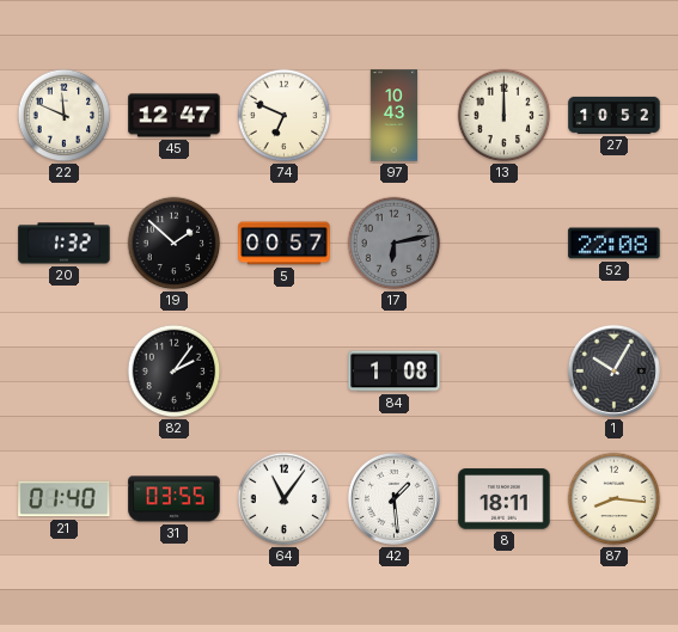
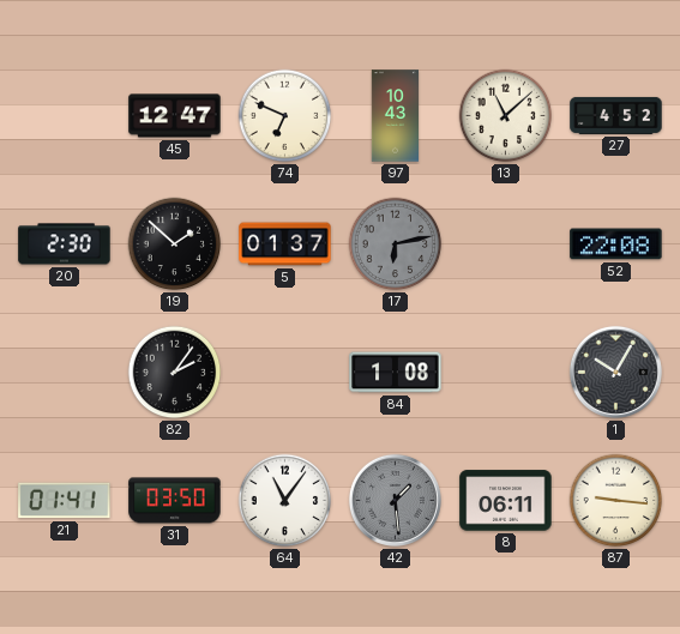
22: 11:49 -> none
13: 12:00 -> 11:08
27: 10:52 -> 4:52
20: 1:32 -> 2:30
5: 00:57 -> 01:37
21: 01:40 -> 01:41
31: 03:55 -> 03:50
42 dial: white -> grey
8: 18:11 -> 06:11
87: 8:16 -> 9:16
